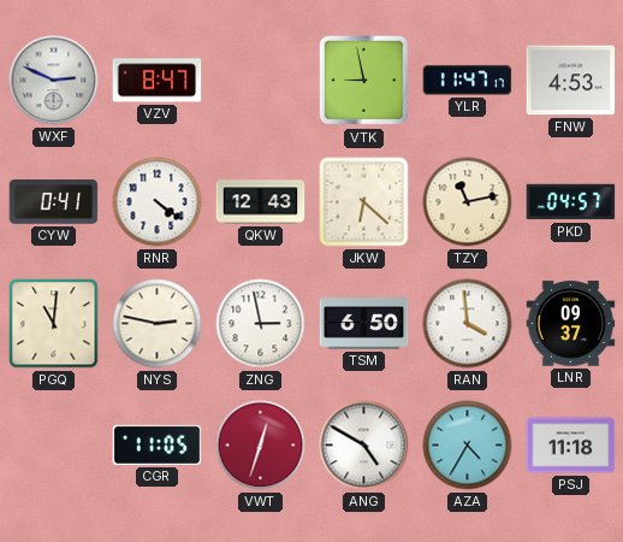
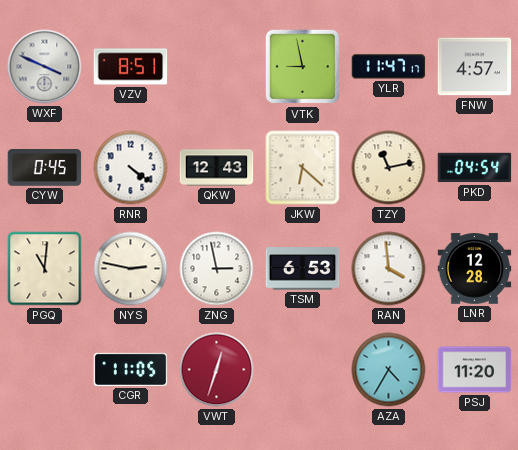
WXF: 2:49 -> 3:49
VZV: 8:47 -> 8:51
FNW: 4:53 -> 4:57
CYW: 0:41 -> 0:45
PKD: 04:57 -> 04:54
TSM: 6:50 -> 6:53
LNR: 09:37 -> 12:28
ANG: 4:50 -> none
PSJ: 11:18 -> 11:20
